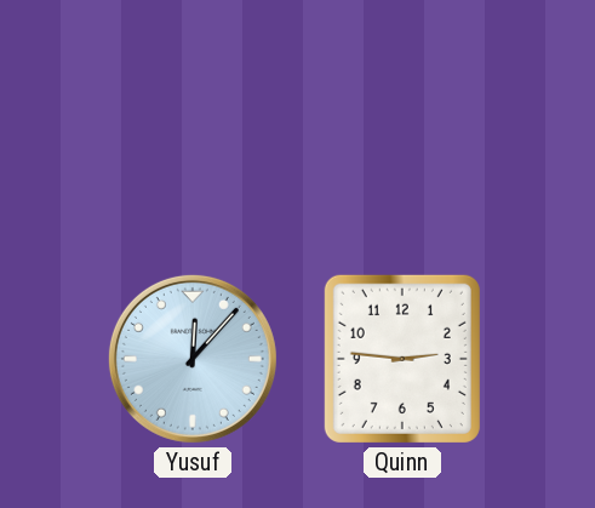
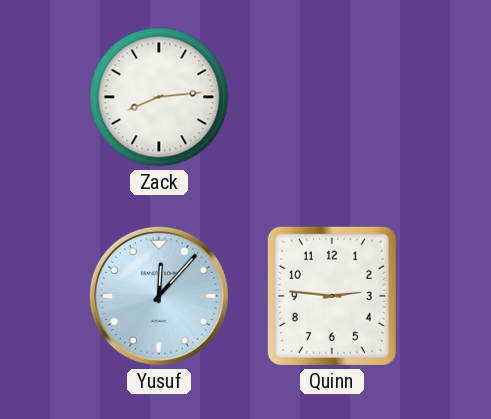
Zack: none -> 8:14
